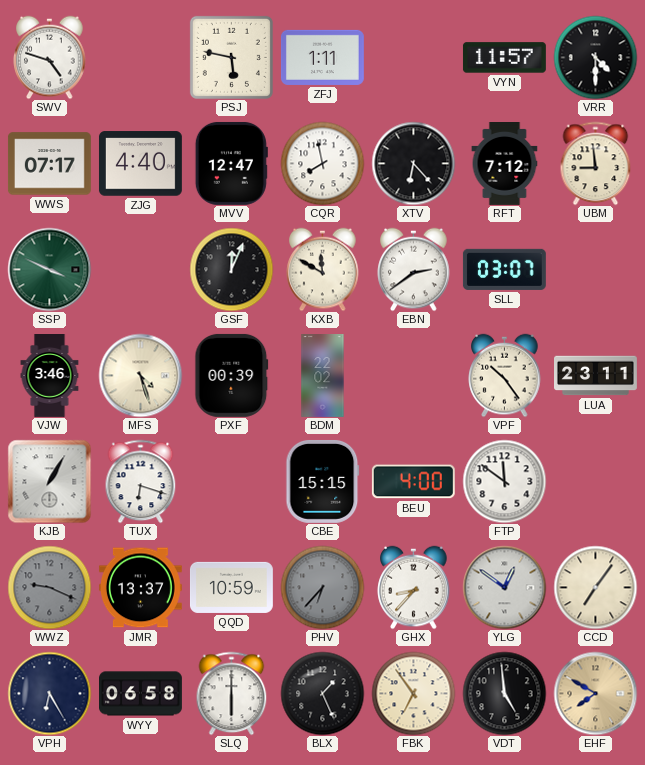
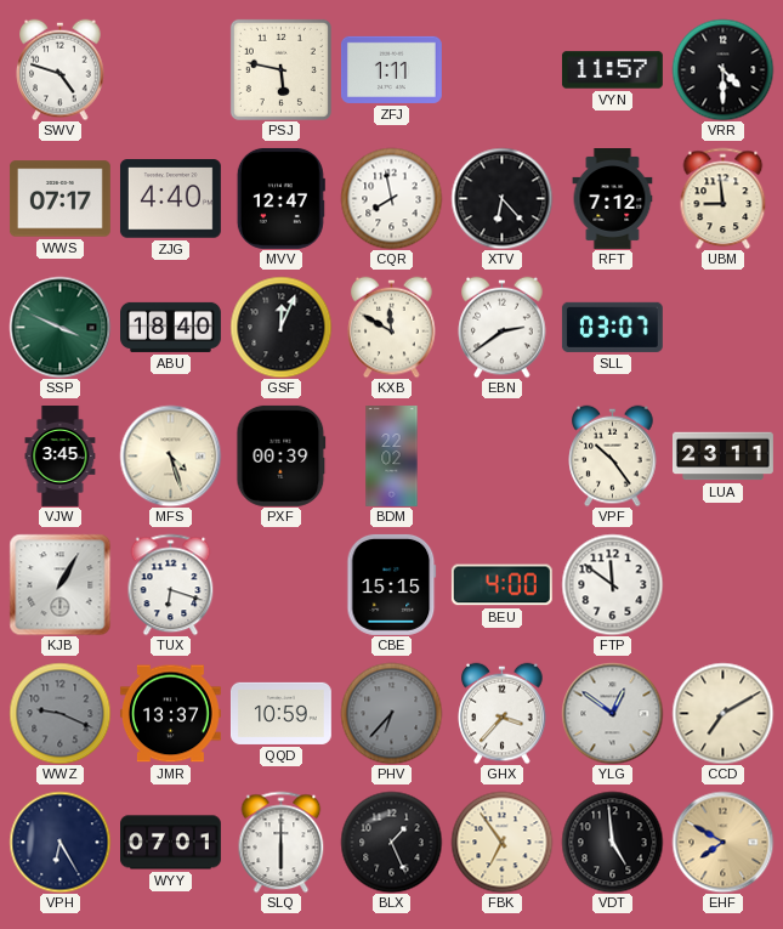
ABU: none -> 18:40
VJW: 3:46 -> 3:45
GHX: 8:37 -> 3:37
CCD: 7:06 -> 7:10
WYY: 06:58 -> 07:01
